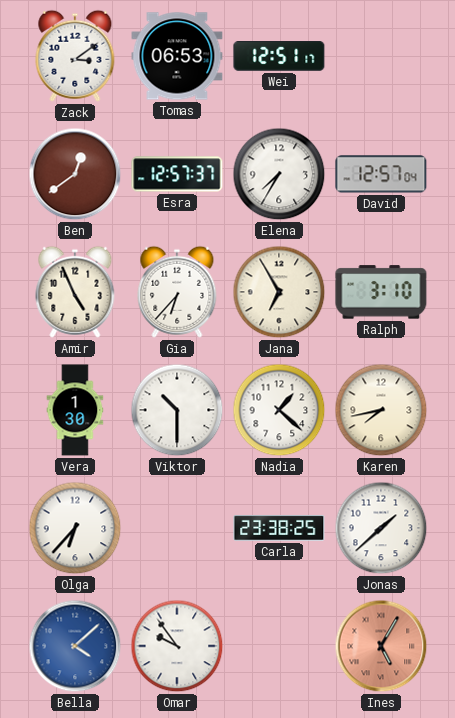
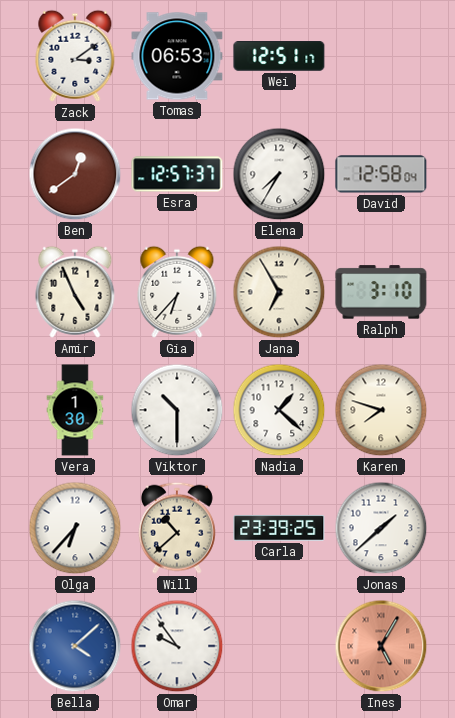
David: 12:57 -> 12:58
Karen: 7:43 -> 7:48
Will: none -> 10:38
Carla: 23:38 -> 23:39
